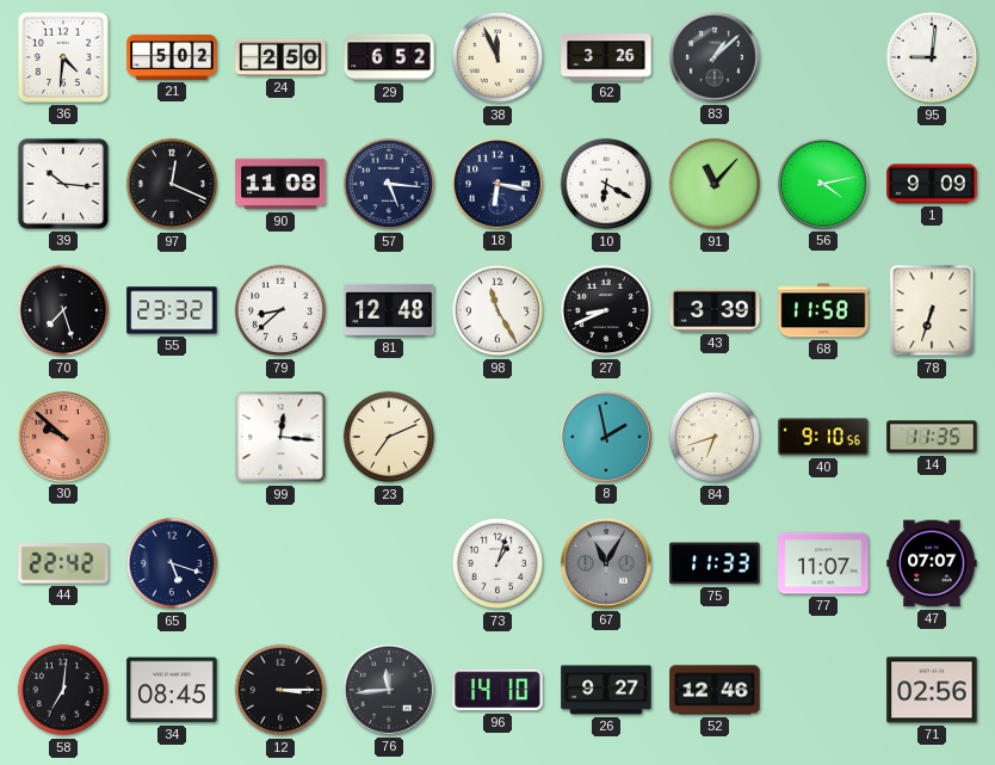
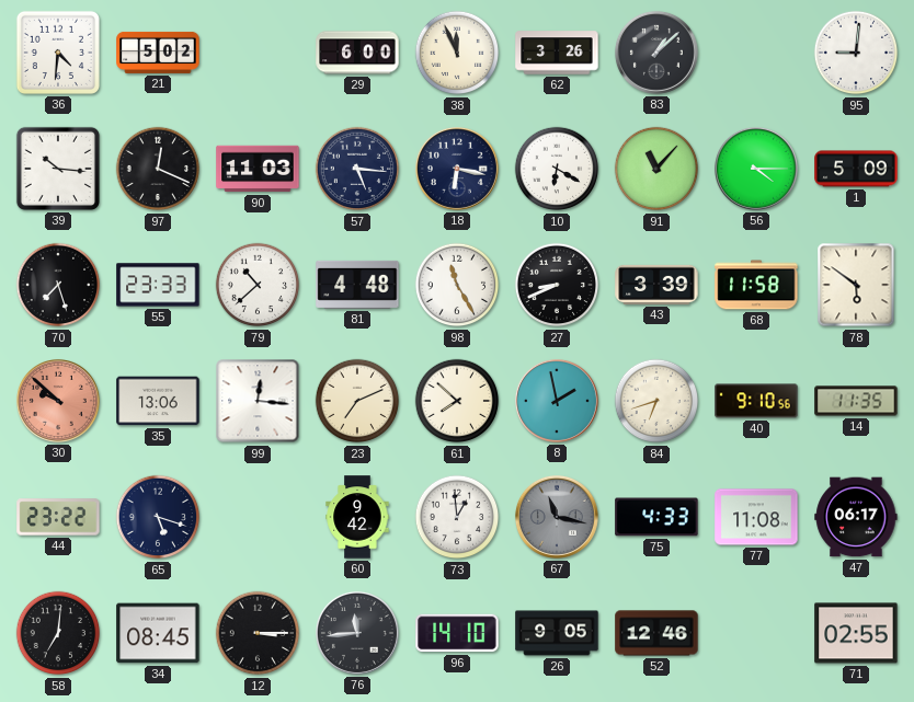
24: 2:50 -> none
29: 6:52 -> 6:00
90: 11:08 -> 11:03
56: 4:13 -> 4:15
1: 9:09 -> 5:09
55: 23:32 -> 23:33
79: 8:38 -> 10:38
81: 12:48 -> 4:48
78: 6:33 -> 5:51
35: none -> 13:06
61: none -> 7:52
44: 22:42 -> 23:22
60: none -> 9:42
73: 1:03 -> 12:59
67: 11:05 -> 11:17
75: 11:33 -> 4:33
77: 11:07 -> 11:08
47: 07:07 -> 06:17
26: 9:27 -> 9:05
71: 02:56 -> 02:55
